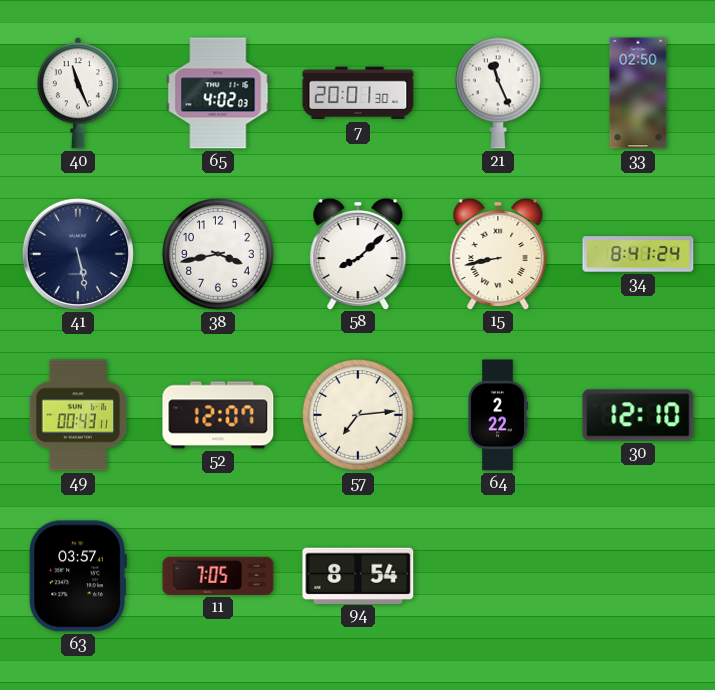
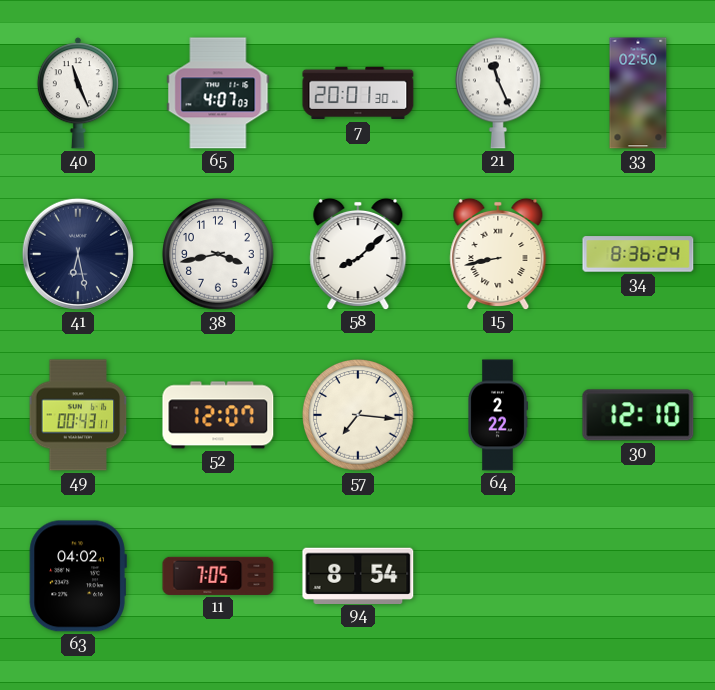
65: 4:02 -> 4:07
41: 5:28 -> 6:28
34: 8:41 -> 8:36
57: 7:14 -> 7:16
63: 03:57 -> 04:02
